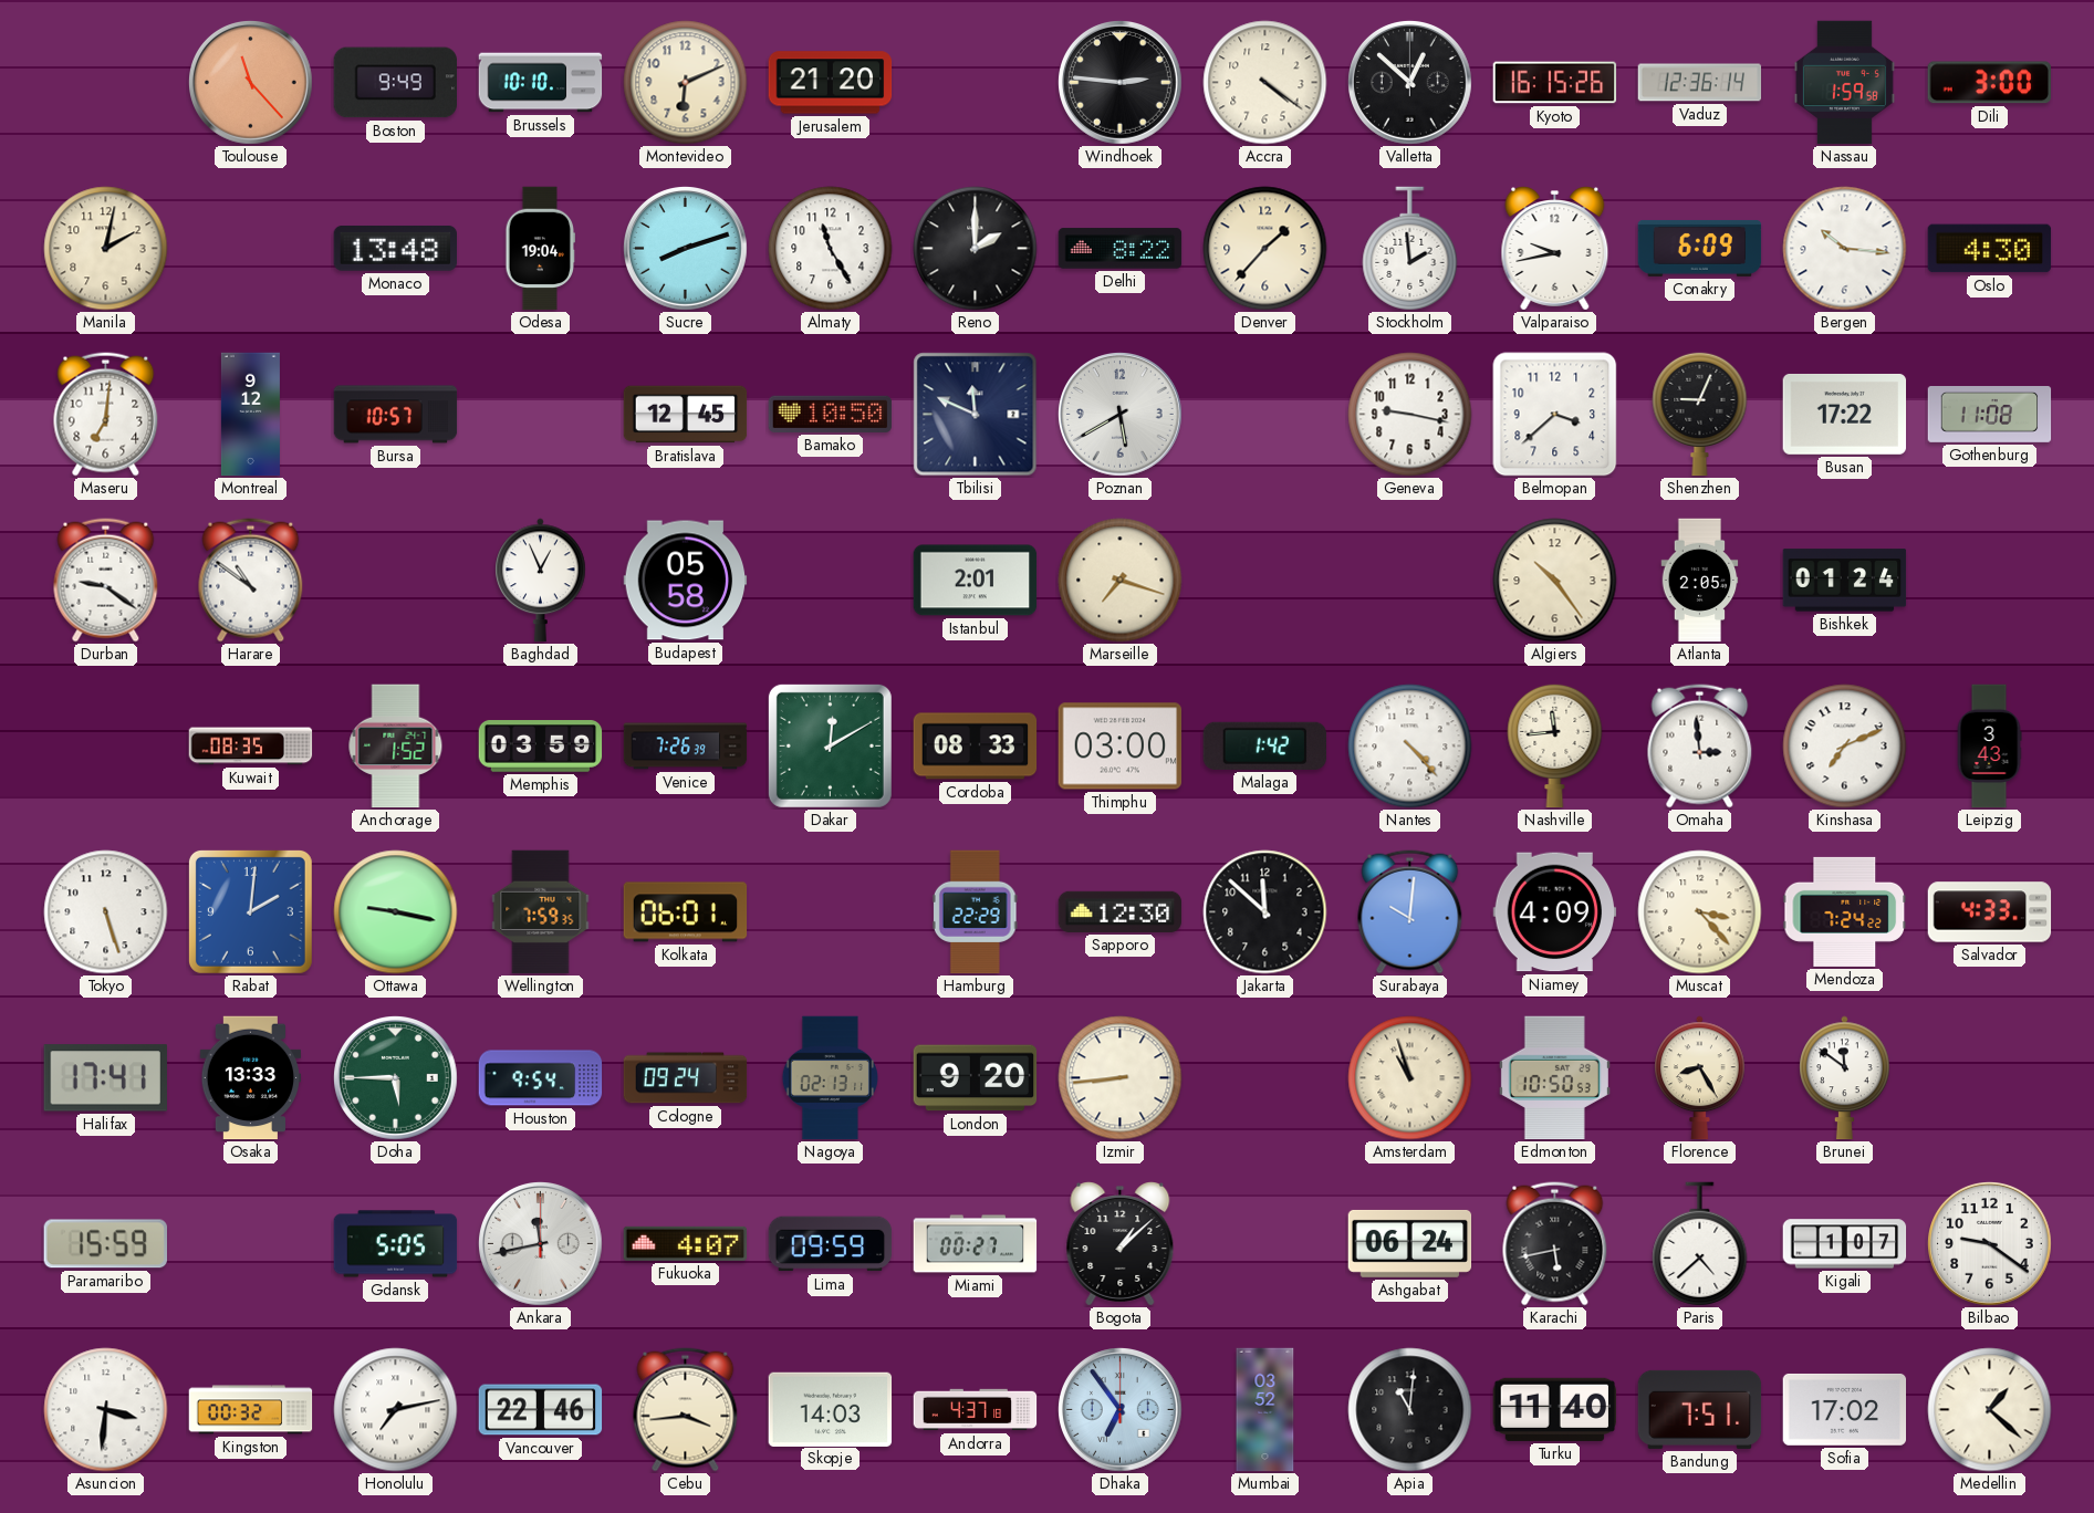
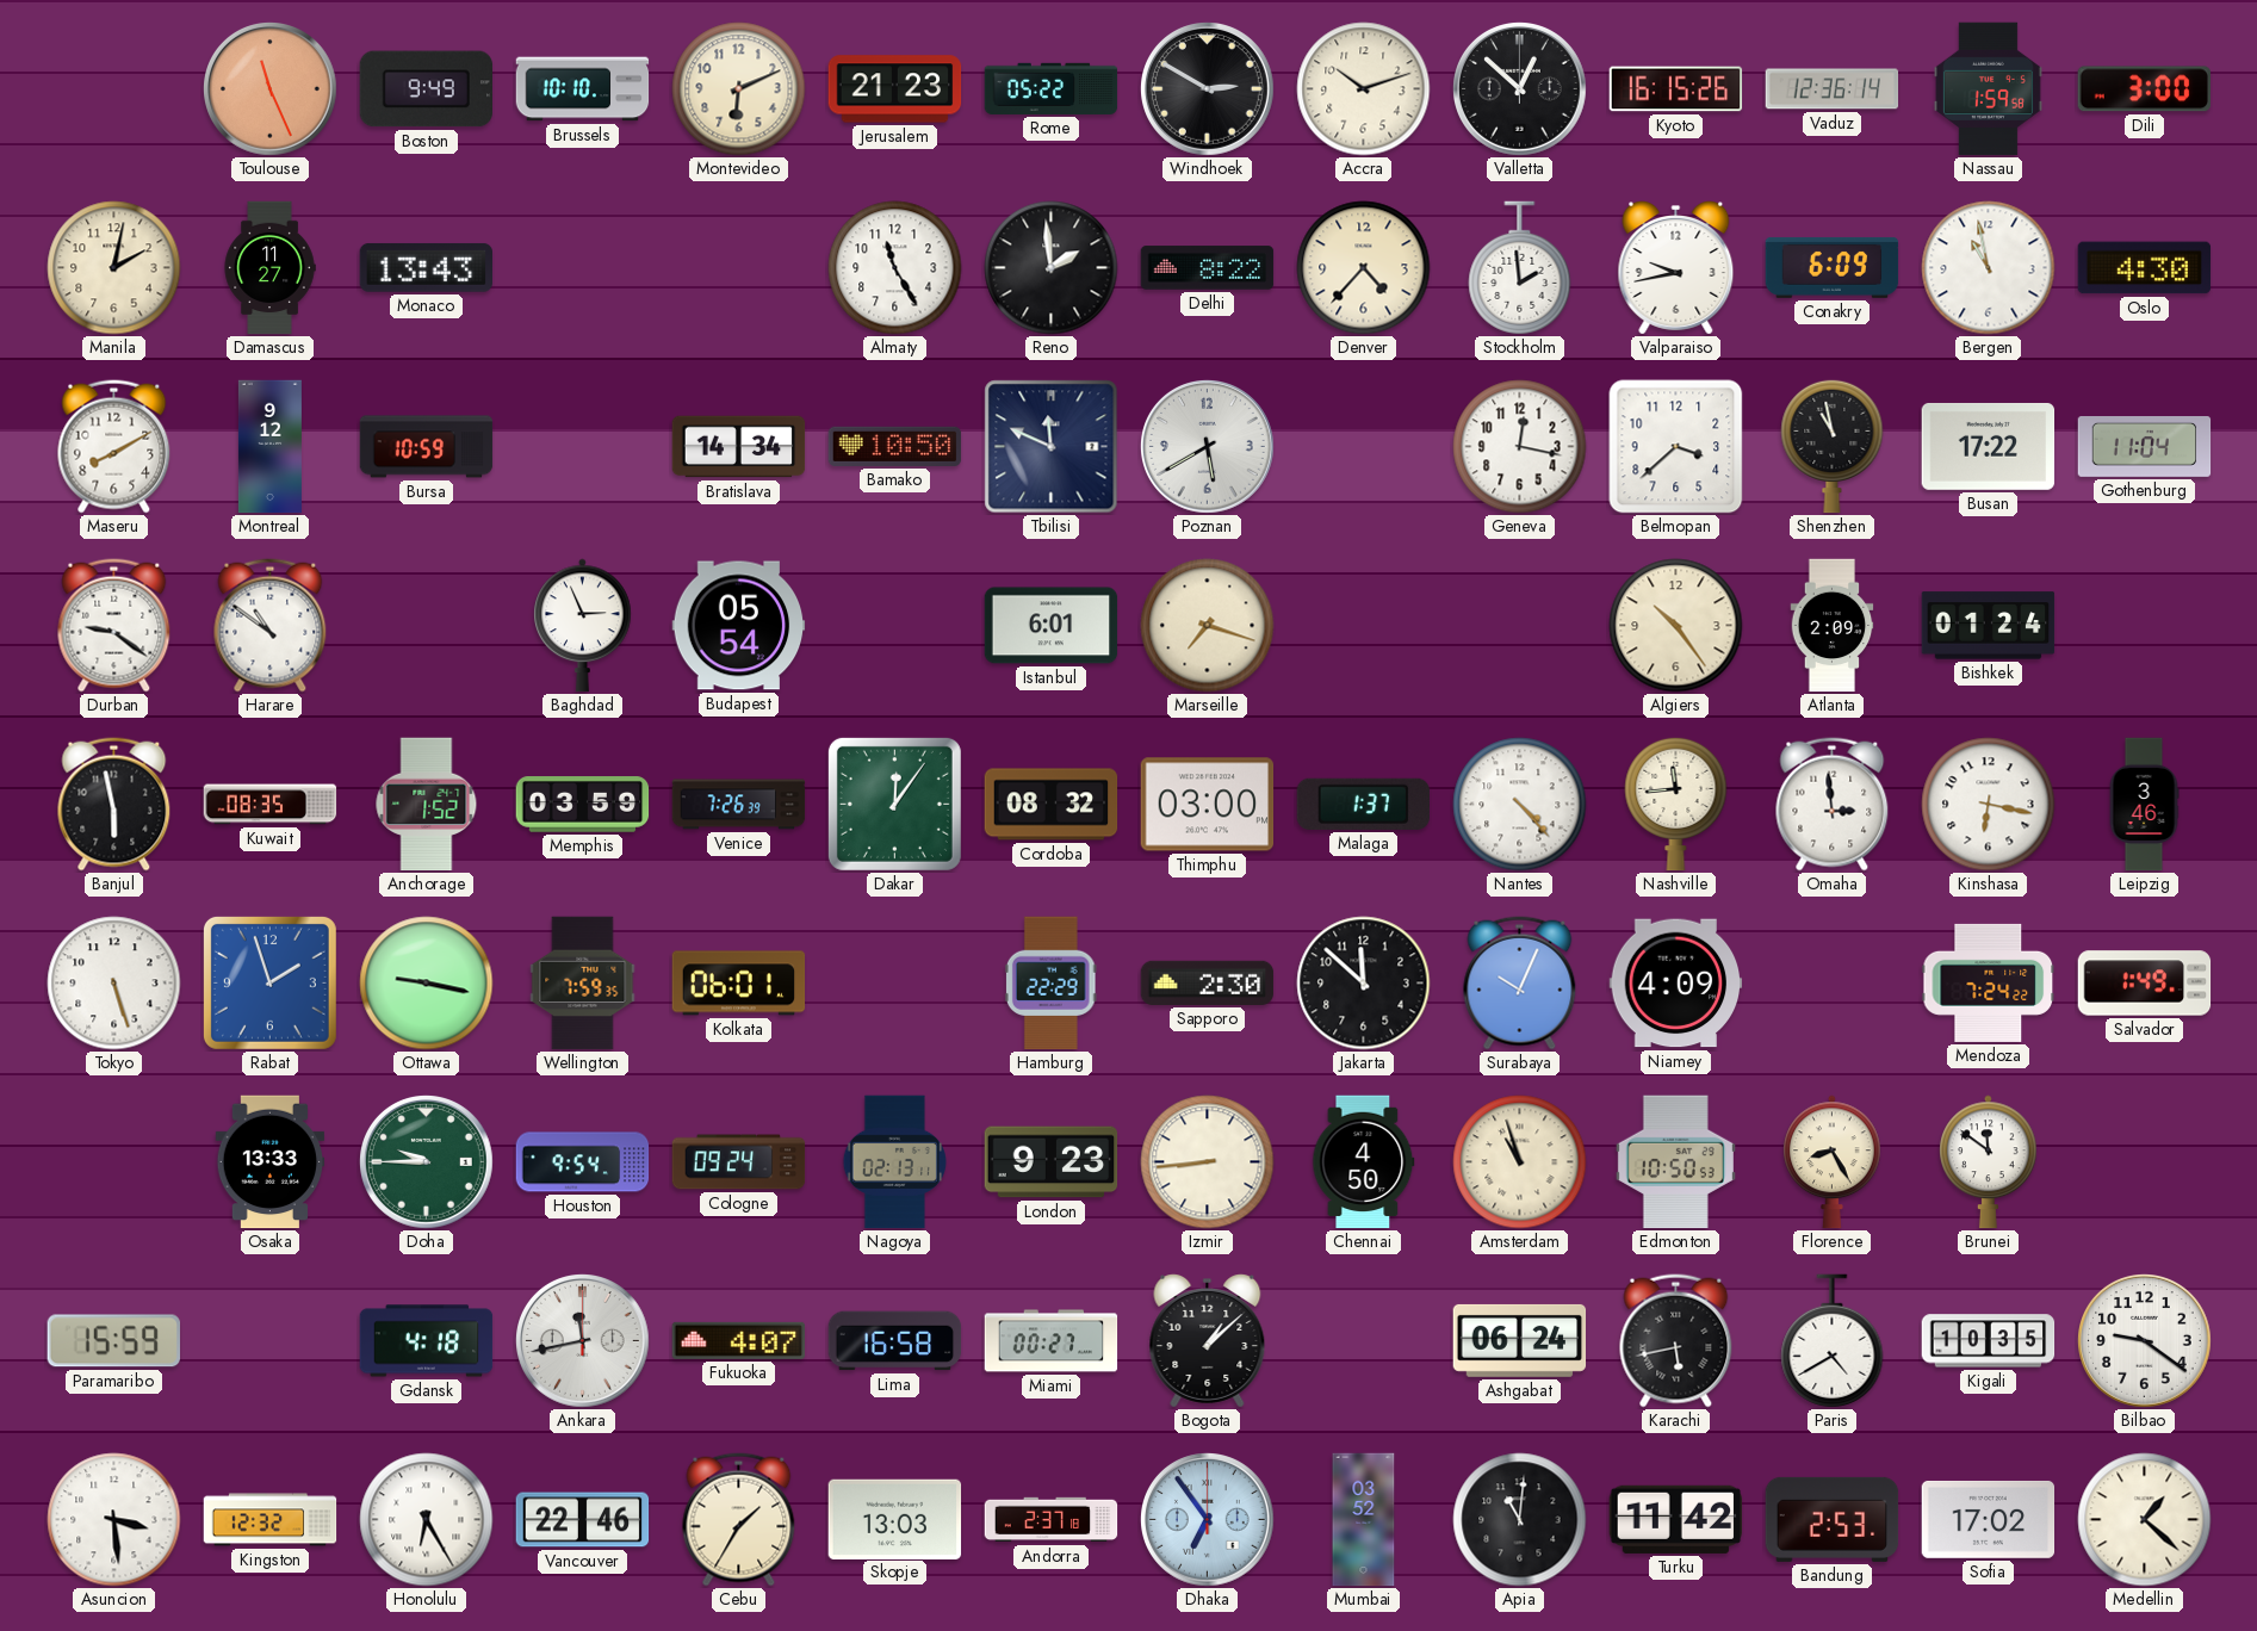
Toulouse: 11:23 -> 11:26
Jerusalem: 21:20 -> 21:23
Rome: none -> 05:22
Windhoek: 2:46 -> 2:50
Accra: 4:21 -> 10:12
Damascus: none -> 11:27
Monaco: 13:48 -> 13:43
Odesa: 19:04 -> none
Sucre: 8:12 -> none
Reno: 2:00 -> 1:59
Denver: 1:37 -> 4:37
Bergen: 10:16 -> 10:58
Maseru: 7:01 -> 8:10
Bursa: 10:57 -> 10:59
Bratislava: 12:45 -> 14:34
Geneva: 9:17 -> 12:17
Shenzhen: 9:04 -> 10:58
Gothenburg: 11:08 -> 11:04
Baghdad: 12:56 -> 2:56
Budapest: 05:58 -> 05:54
Istanbul: 2:01 -> 6:01
Atlanta: 2:05 -> 2:09
Banjul: none -> 5:58
Dakar: 12:10 -> 12:06
Cordoba: 08:33 -> 08:32
Malaga: 1:42 -> 1:37
Kinshasa: 7:11 -> 6:17
Leipzig: 3:43 -> 3:46
Rabat: 2:01 -> 1:57
Sapporo: 12:30 -> 2:30
Surabaya: 10:01 -> 10:04
Muscat: 3:23 -> none
Salvador: 4:33 -> 1:49
Halifax: 17:41 -> none
Doha: 5:45 -> 9:45
London: 9:20 -> 9:23
Chennai: none -> 4:50
Gdansk: 5:05 -> 4:18
Lima: 09:59 -> 16:58
Paris: 4:38 -> 4:40
Kigali: 1:07 -> 10:35
Asuncion: 3:31 -> 3:29
Kingston: 00:32 -> 12:32
Honolulu: 7:13 -> 6:25
Cebu: 3:44 -> 1:35
Skopje: 14:03 -> 13:03
Andorra: 4:37 -> 2:37
Turku: 11:40 -> 11:42
Bandung: 7:51 -> 2:53
